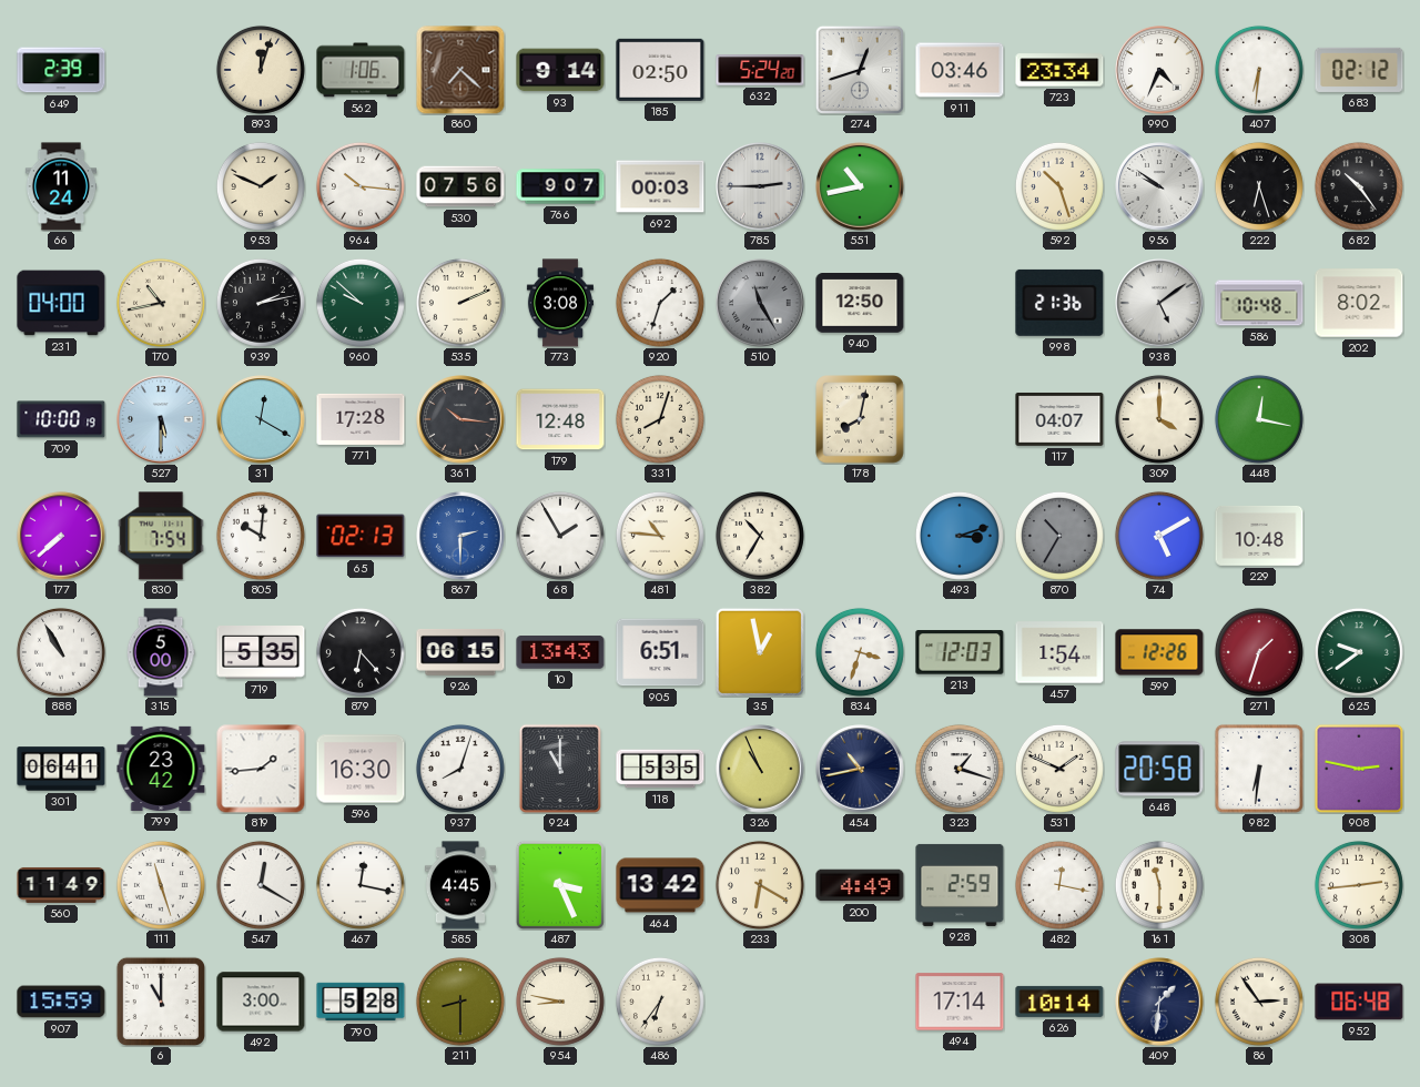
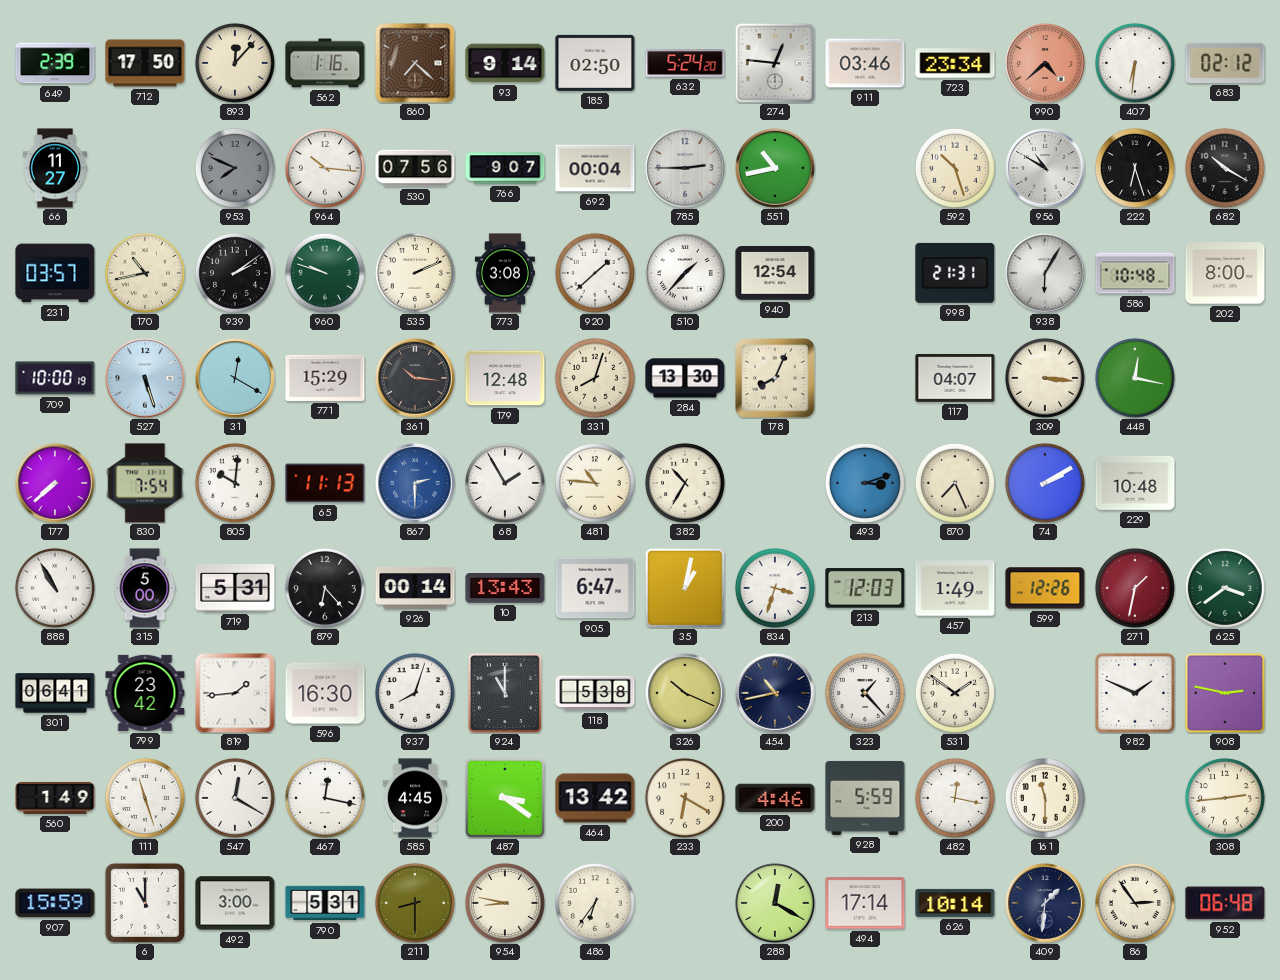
712: none -> 17:50
893: 12:03 -> 12:07
562: 1:06 -> 1:16
274: 12:42 -> 12:46
990: 4:34 -> 4:38
990 dial: white -> salmon
66: 11:24 -> 11:27
953: 1:49 -> 7:49
953 dial: cream -> grey
692: 00:03 -> 00:04
956: 9:51 -> 10:50
682: 10:24 -> 10:20
231: 04:00 -> 03:57
939: 2:13 -> 2:09
960: 9:52 -> 9:48
920: 1:33 -> 1:38
510: 11:25 -> 1:37
510 dial: grey -> white
940: 12:50 -> 12:54
998: 21:36 -> 21:31
938: 5:09 -> 6:05
202: 8:02 -> 8:00
527: 5:30 -> 5:27
771: 17:28 -> 15:29
284: none -> 13:30
178: 8:02 -> 8:04
309: 4:00 -> 3:16
65: 02:13 -> 11:13
870: 10:35 -> 7:26
870 dial: grey -> cream
74: 5:10 -> 2:10
719: 5:35 -> 5:31
926: 06:15 -> 00:14
905: 6:51 -> 6:47
35: 12:58 -> 1:02
457: 1:54 -> 1:49
271: 1:33 -> 1:32
625: 9:39 -> 3:39
118: 5:35 -> 5:38
326: 10:56 -> 10:19
323: 1:18 -> 1:23
531: 1:49 -> 1:51
648: 20:58 -> none
982: 6:31 -> 1:49
560: 11:49 -> 1:49
487: 3:26 -> 3:21
200: 4:49 -> 4:46
928: 2:59 -> 5:59
790: 5:28 -> 5:31
288: none -> 12:20
